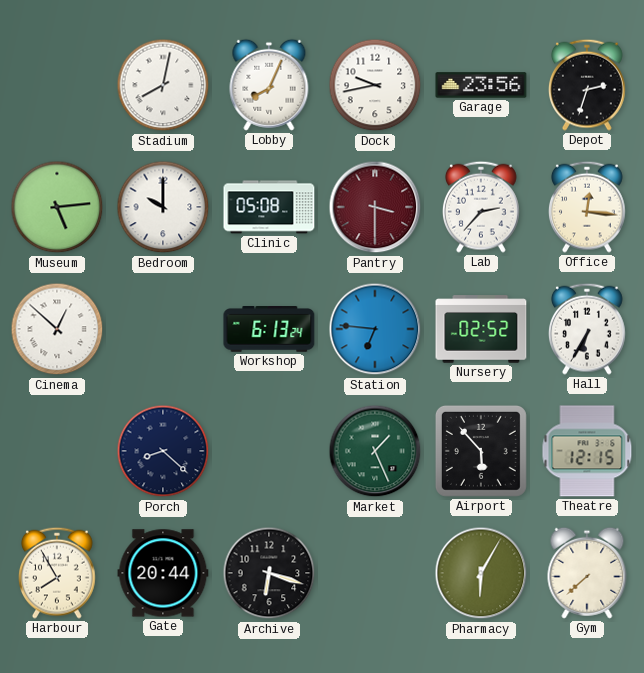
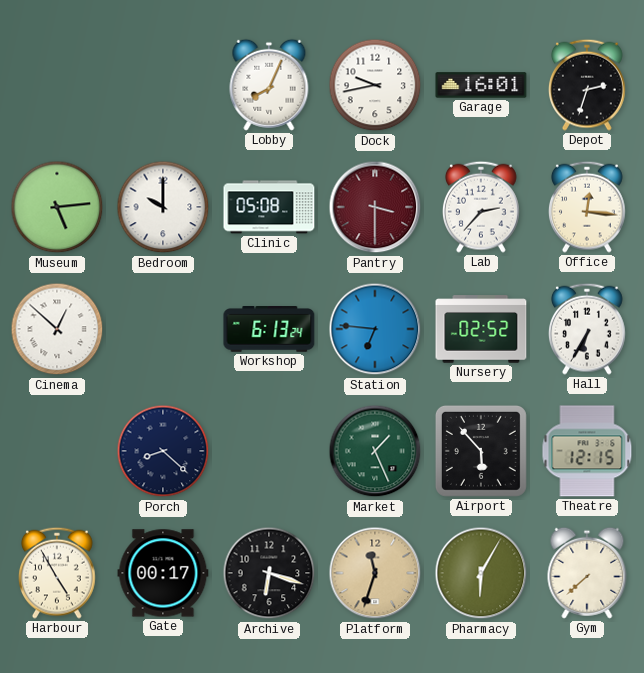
Stadium: 8:02 -> none
Garage: 23:56 -> 16:01
Harbour: 7:55 -> 4:55
Gate: 20:44 -> 00:17
Platform: none -> 11:33
